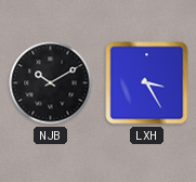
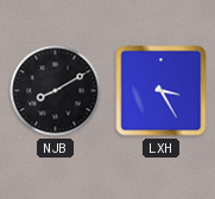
NJB: 10:10 -> 8:10
